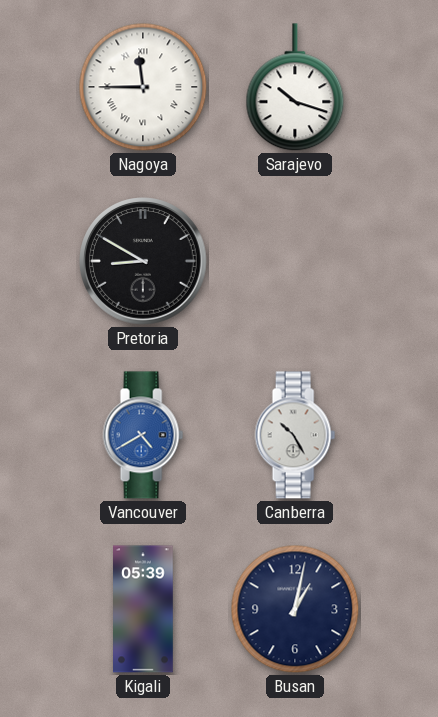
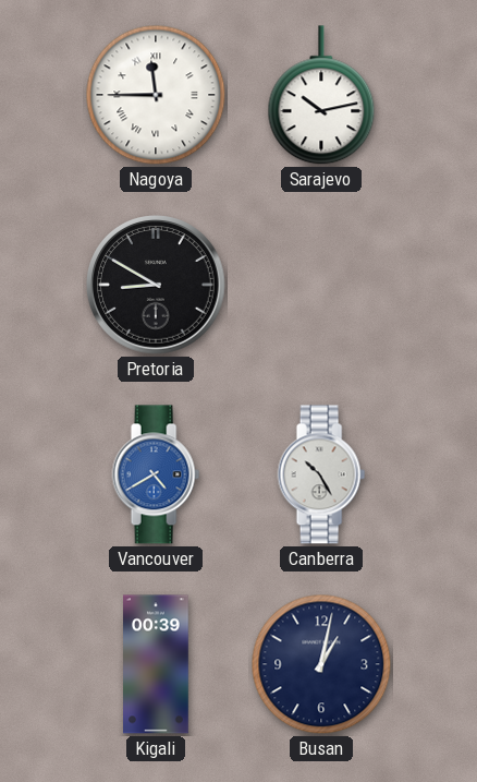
Sarajevo: 10:18 -> 10:13
Kigali: 05:39 -> 00:39
